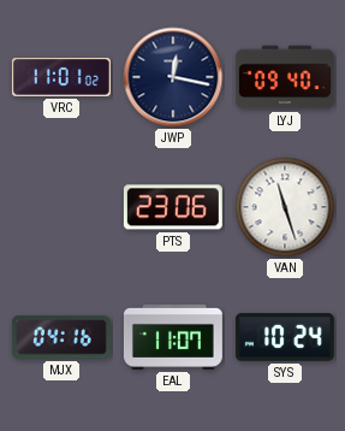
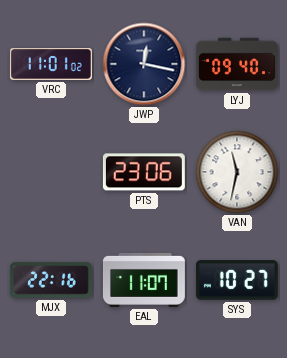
VAN: 11:27 -> 11:32
MJX: 04:16 -> 22:16
SYS: 10:24 -> 10:27
